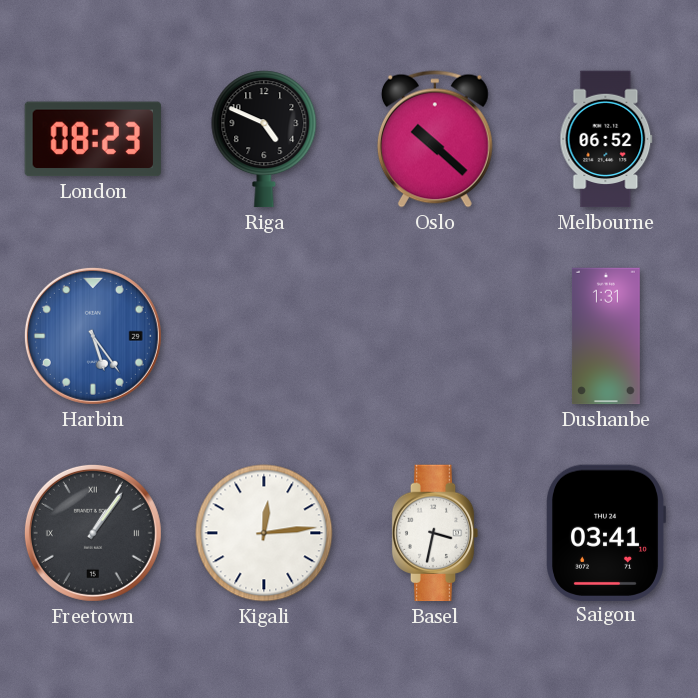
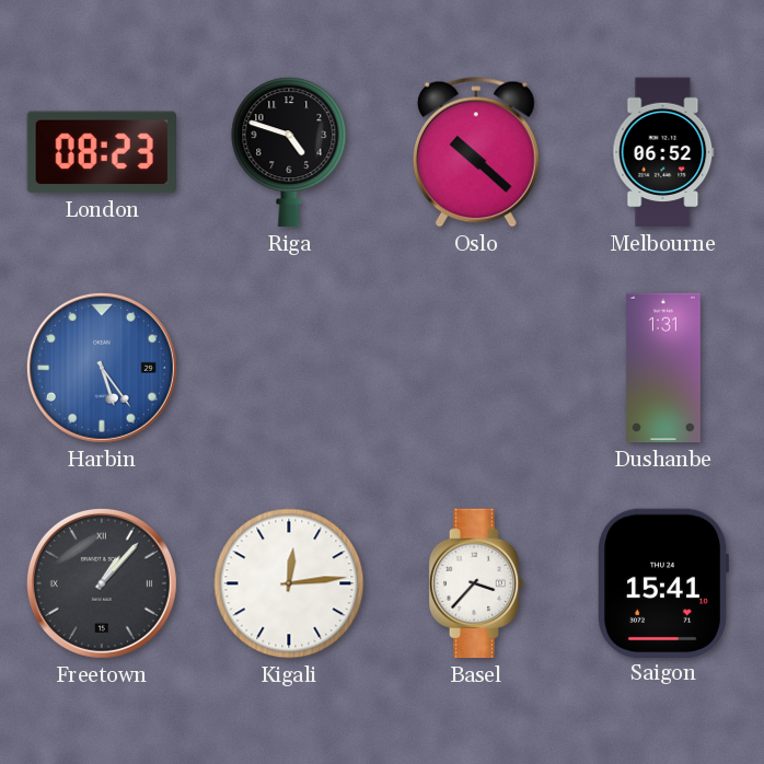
Riga: 4:49 -> 4:48
Freetown: 1:06 -> 1:07
Basel: 3:32 -> 3:37
Saigon: 03:41 -> 15:41
